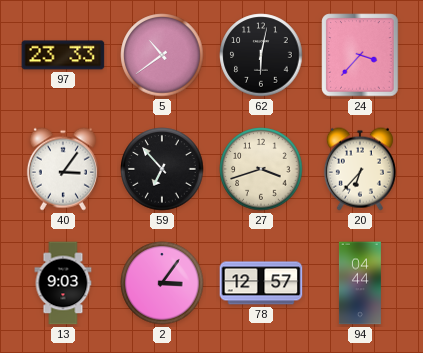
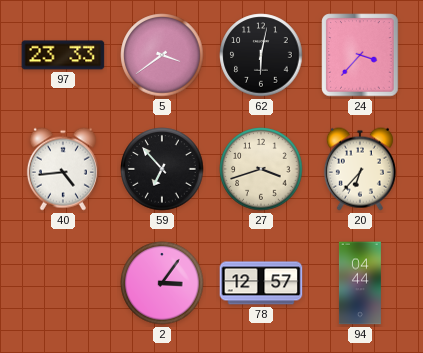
5: 10:39 -> 3:39
40: 3:06 -> 4:44
13: 9:03 -> none
